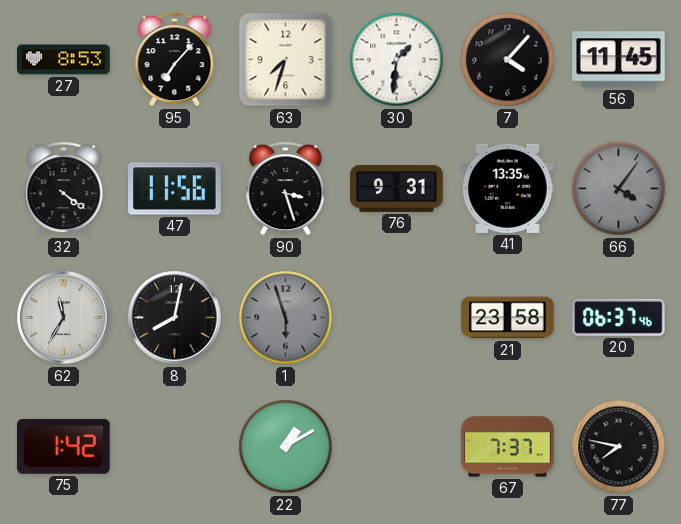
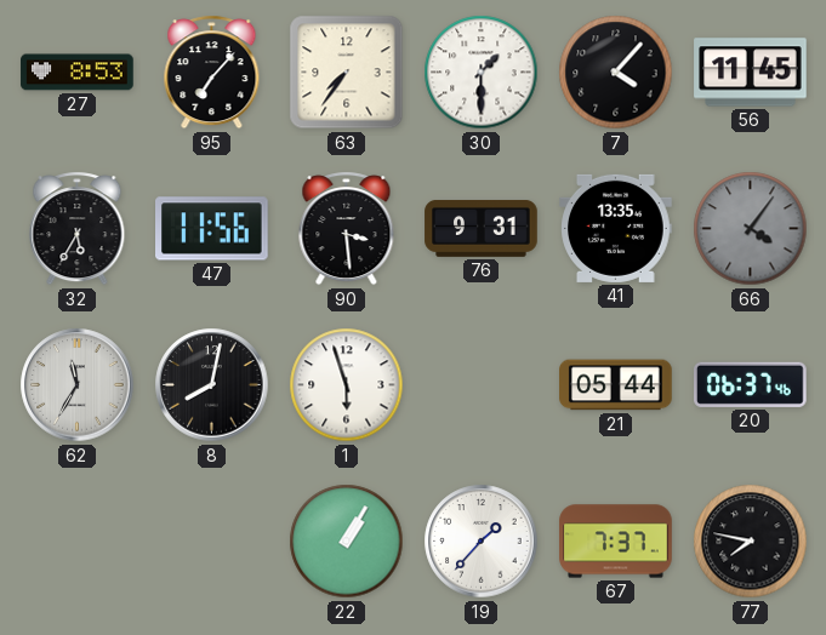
63: 7:33 -> 7:36
30: 1:31 -> 1:30
32: 4:21 -> 5:35
90: 3:27 -> 3:29
1 dial: grey -> white
21: 23:58 -> 05:44
75: 1:42 -> none
22: 1:10 -> 1:05
19: none -> 1:37
